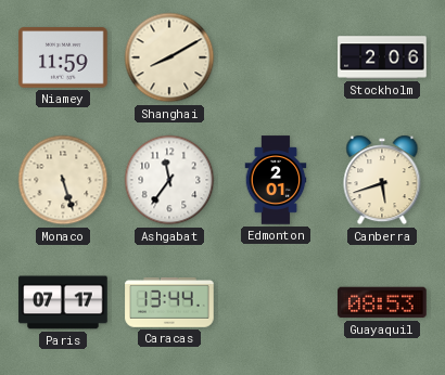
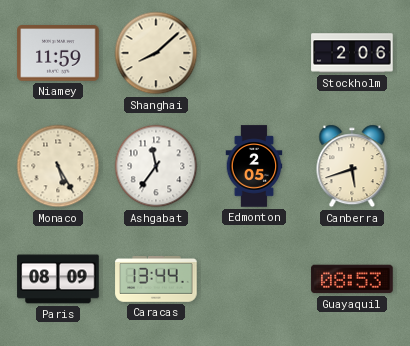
Shanghai: 8:10 -> 8:08
Monaco: 5:27 -> 5:25
Edmonton: 2:01 -> 2:05
Paris: 07:17 -> 08:09
